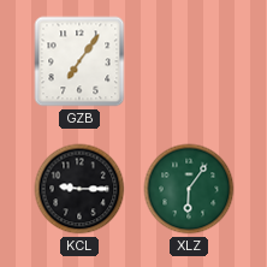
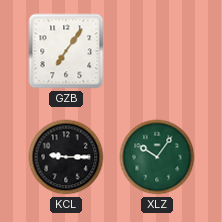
XLZ: 6:06 -> 10:06
